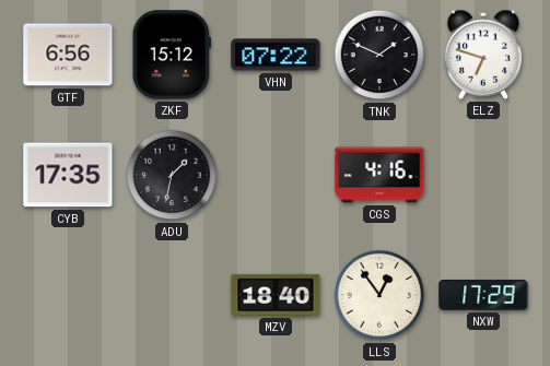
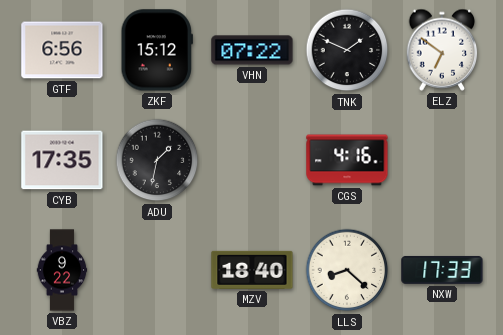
ELZ: 6:48 -> 6:51
VBZ: none -> 9:22
LLS: 12:54 -> 8:22
NXW: 17:29 -> 17:33
